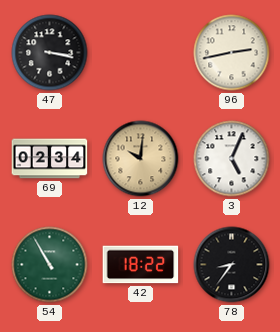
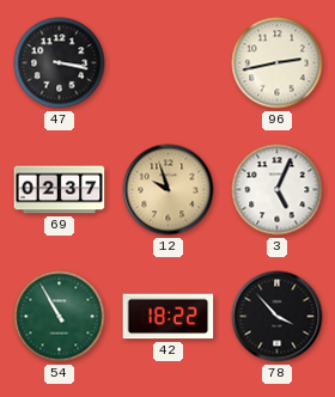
69: 02:34 -> 02:37
12: 10:01 -> 9:57
78: 8:36 -> 3:53
